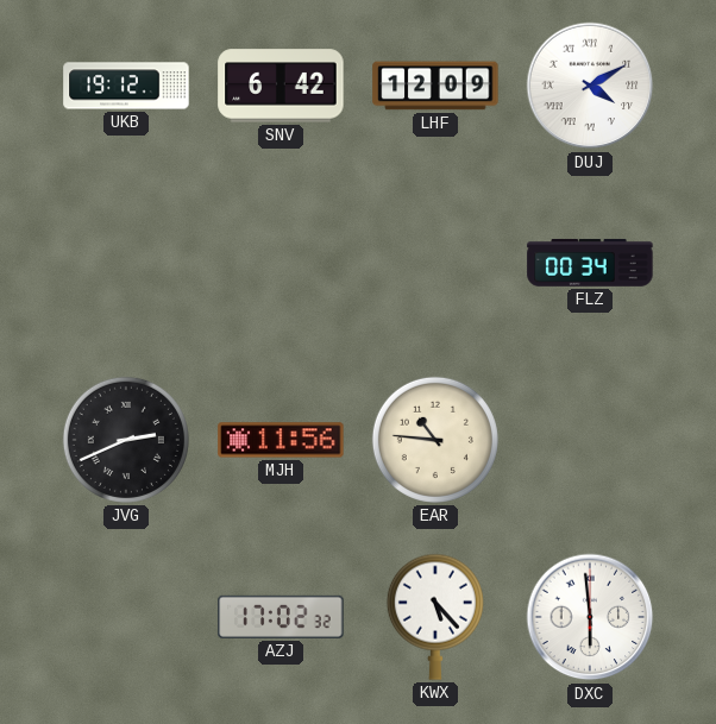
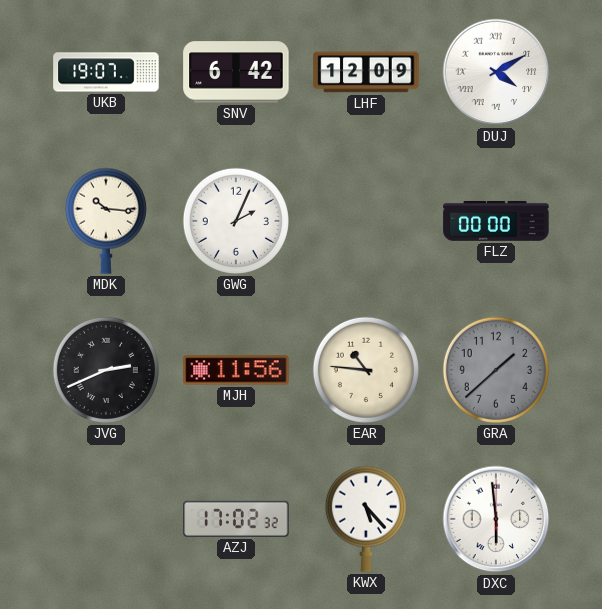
UKB: 19:12 -> 19:07
MDK: none -> 10:16
GWG: none -> 2:04
FLZ: 00:34 -> 00:00
GRA: none -> 1:38
